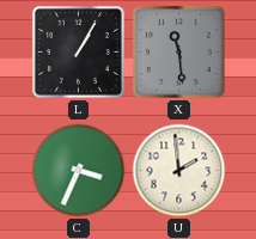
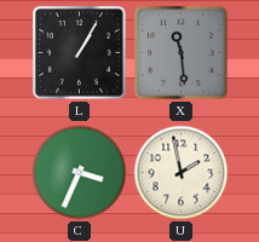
U: 1:59 -> 1:58
